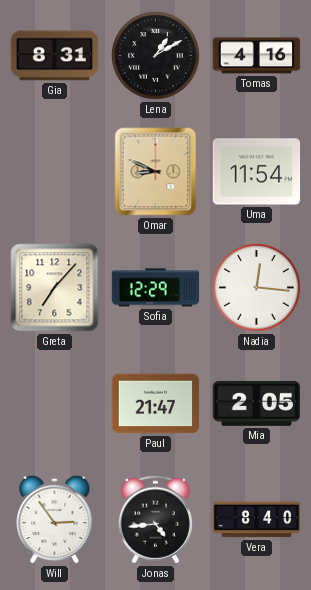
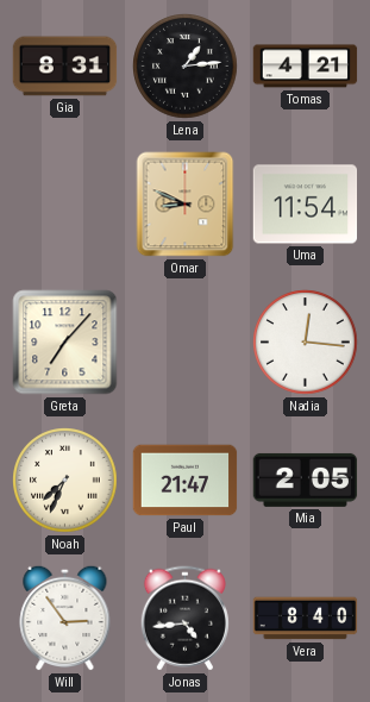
Lena: 1:10 -> 1:14
Tomas: 4:16 -> 4:21
Sofia: 12:29 -> none
Noah: none -> 7:34
